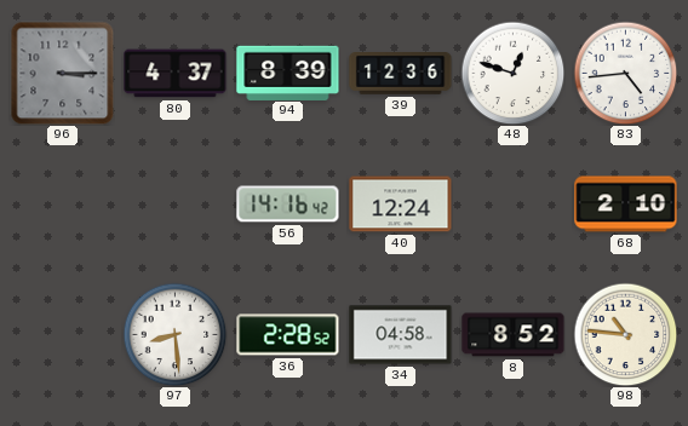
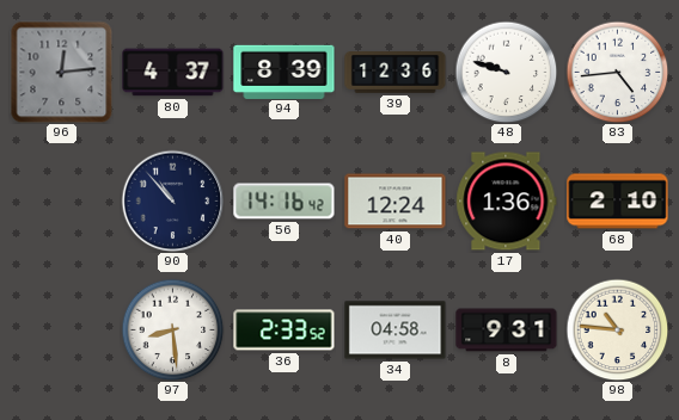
96: 3:15 -> 12:14
48: 12:48 -> 9:48
90: none -> 10:53
17: none -> 1:36
36: 2:28 -> 2:33
8: 8:52 -> 9:31
